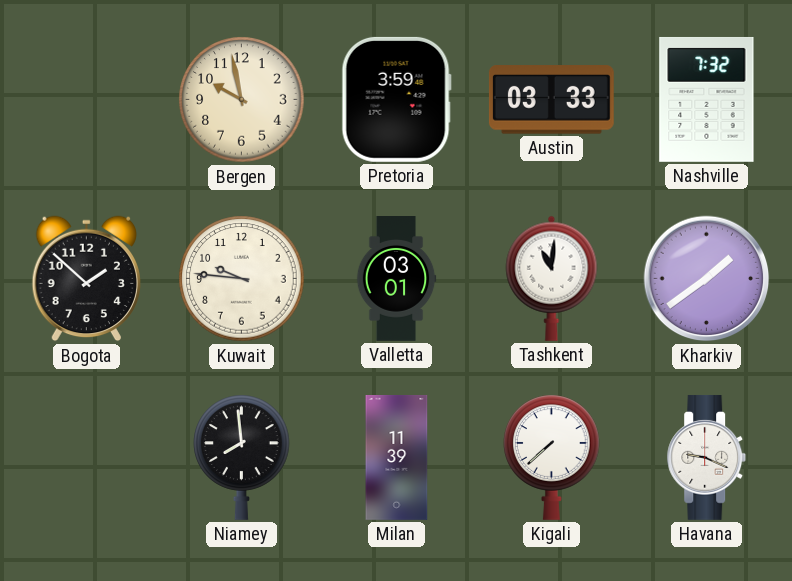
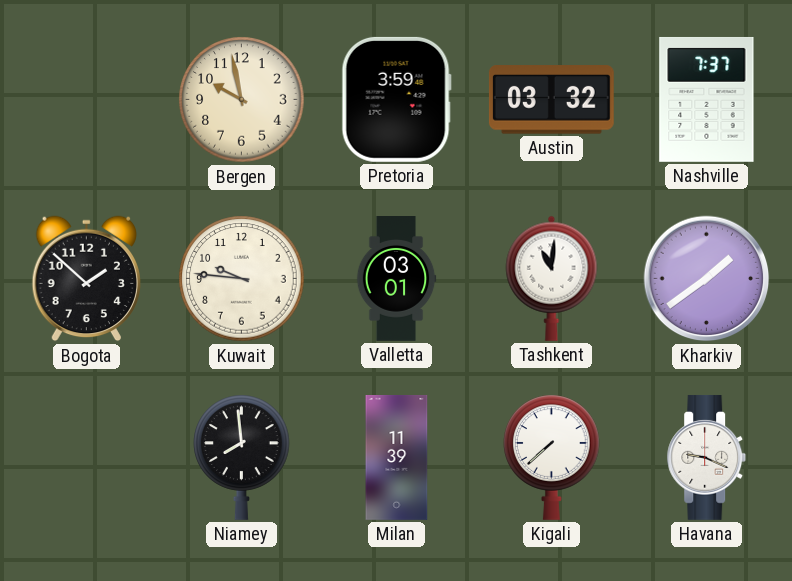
Austin: 03:33 -> 03:32
Nashville: 7:32 -> 7:37
